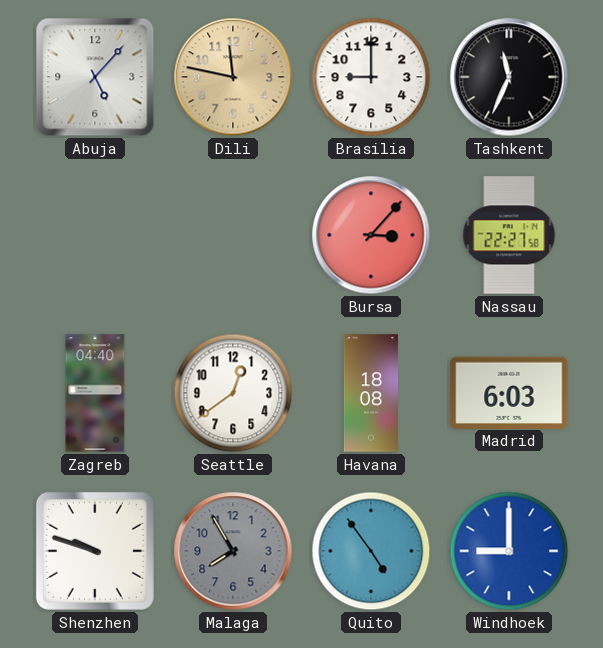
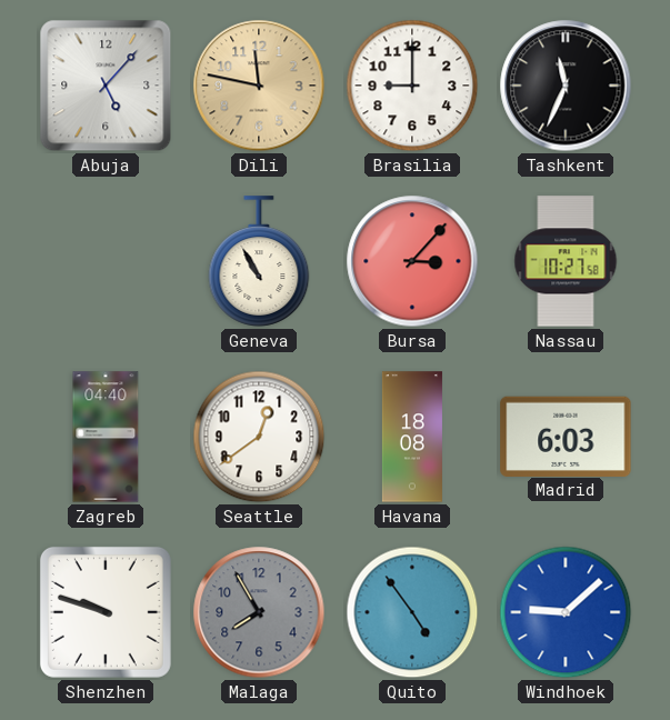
Geneva: none -> 10:55
Nassau: 22:27 -> 10:27
Windhoek: 9:00 -> 9:08
